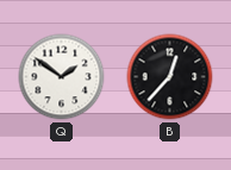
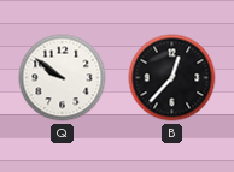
Q: 1:51 -> 9:51
